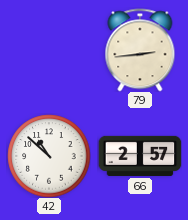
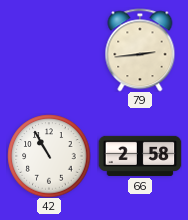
42: 10:52 -> 10:55
66: 2:57 -> 2:58
